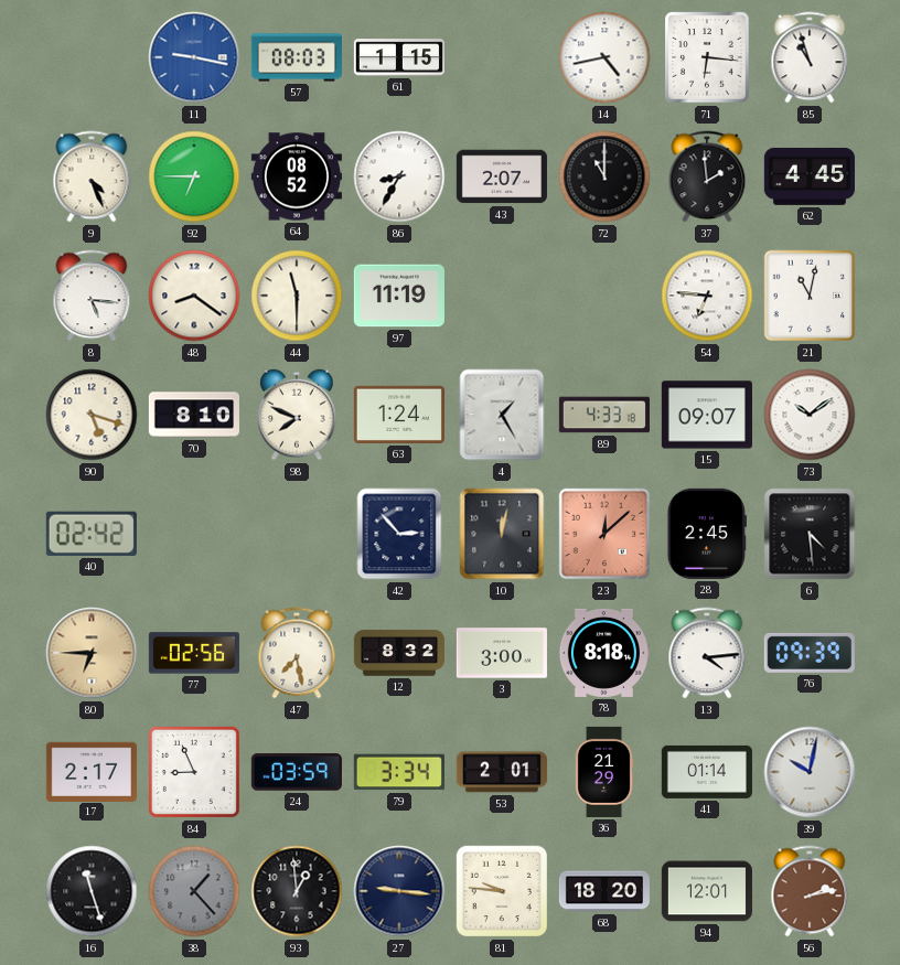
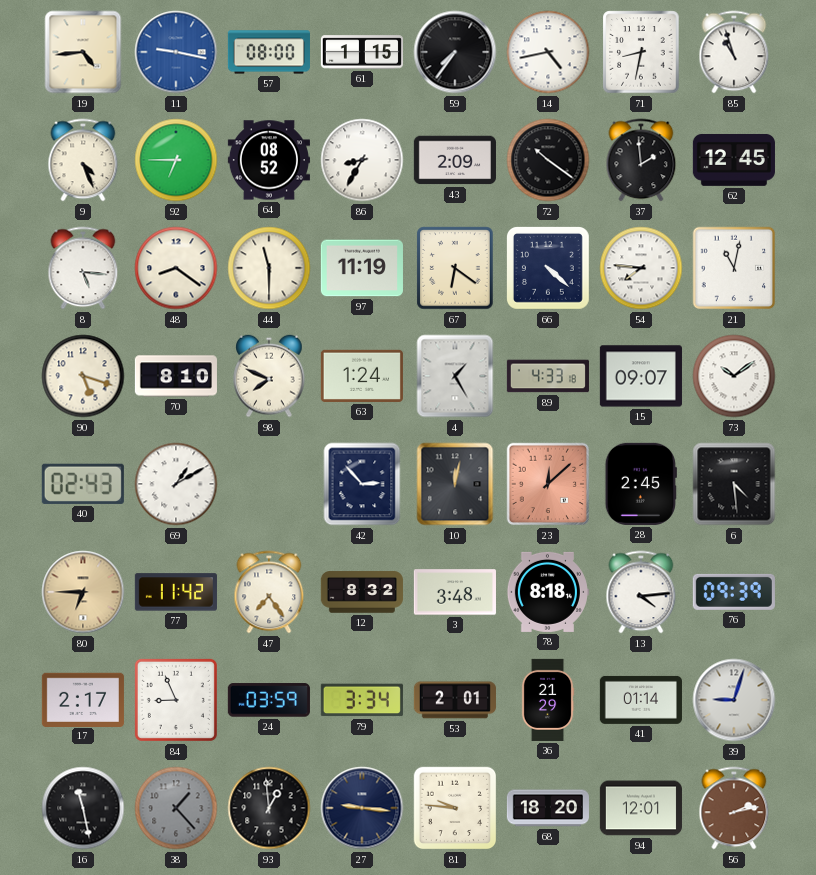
19: none -> 4:44
57: 08:03 -> 08:00
59: none -> 7:36
71: 6:16 -> 8:32
43: 2:07 -> 2:09
72: 11:00 -> 10:21
62: 4:45 -> 12:45
67: none -> 6:21
66: none -> 4:22
54: 6:46 -> 7:46
40: 02:42 -> 02:43
69: none -> 1:10
77: 02:56 -> 11:42
47: 7:28 -> 7:24
3: 3:00 -> 3:48
39: 10:02 -> 9:03
16: 11:27 -> 11:28
